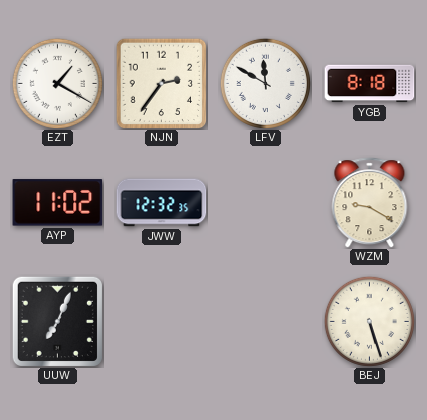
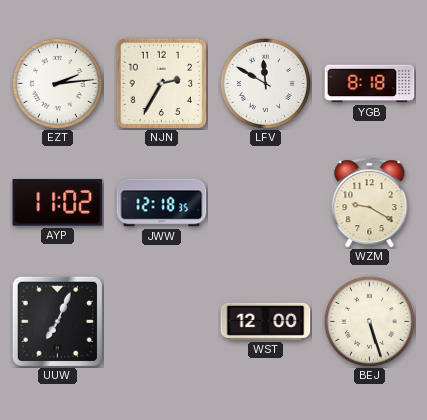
EZT: 1:20 -> 2:14
NJN: 2:36 -> 2:35
JWW: 12:32 -> 12:18
WST: none -> 12:00
